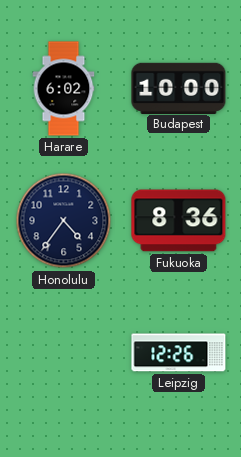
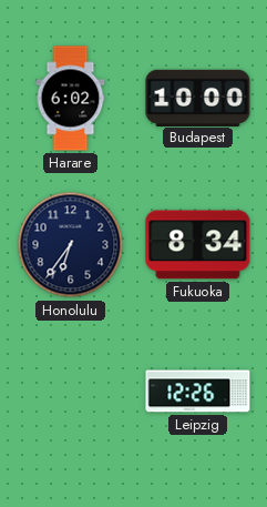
Honolulu: 4:36 -> 6:36
Fukuoka: 8:36 -> 8:34
